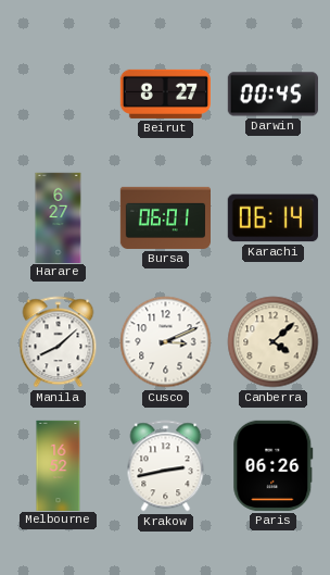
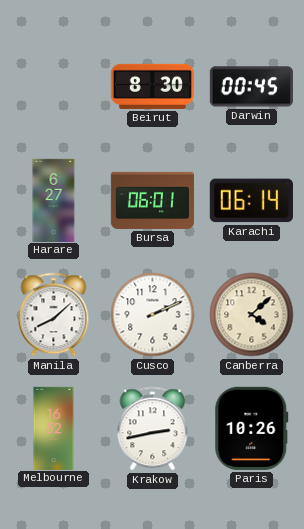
Beirut: 8:27 -> 8:30
Cusco: 3:11 -> 2:11
Paris: 06:26 -> 10:26
